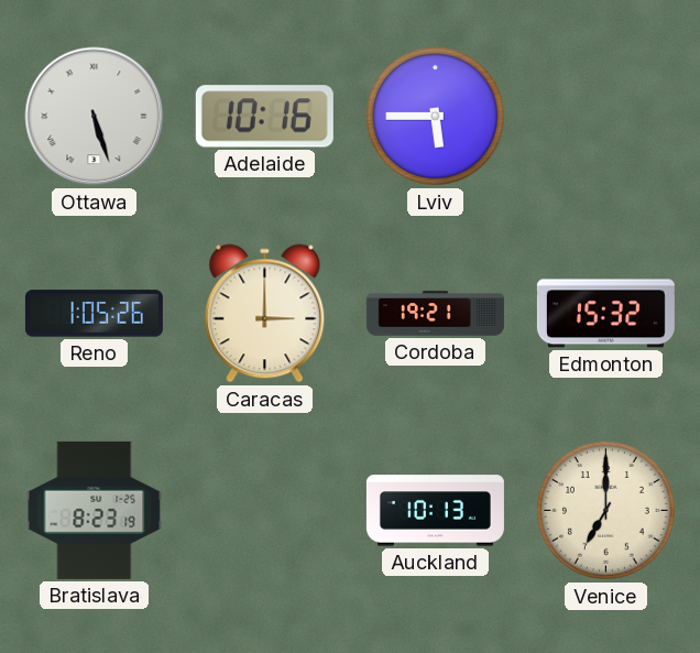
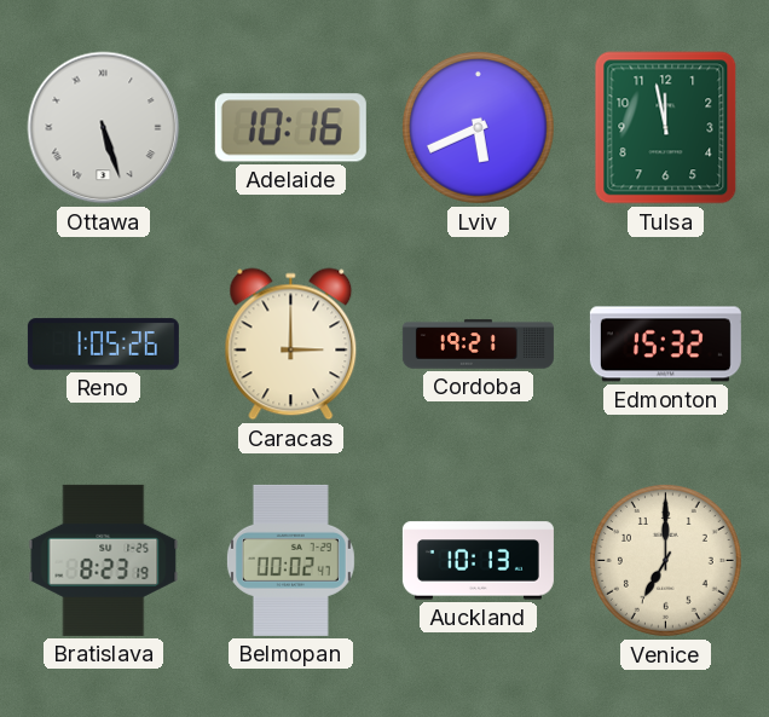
Lviv: 5:45 -> 5:41
Tulsa: none -> 11:58
Belmopan: none -> 00:02
